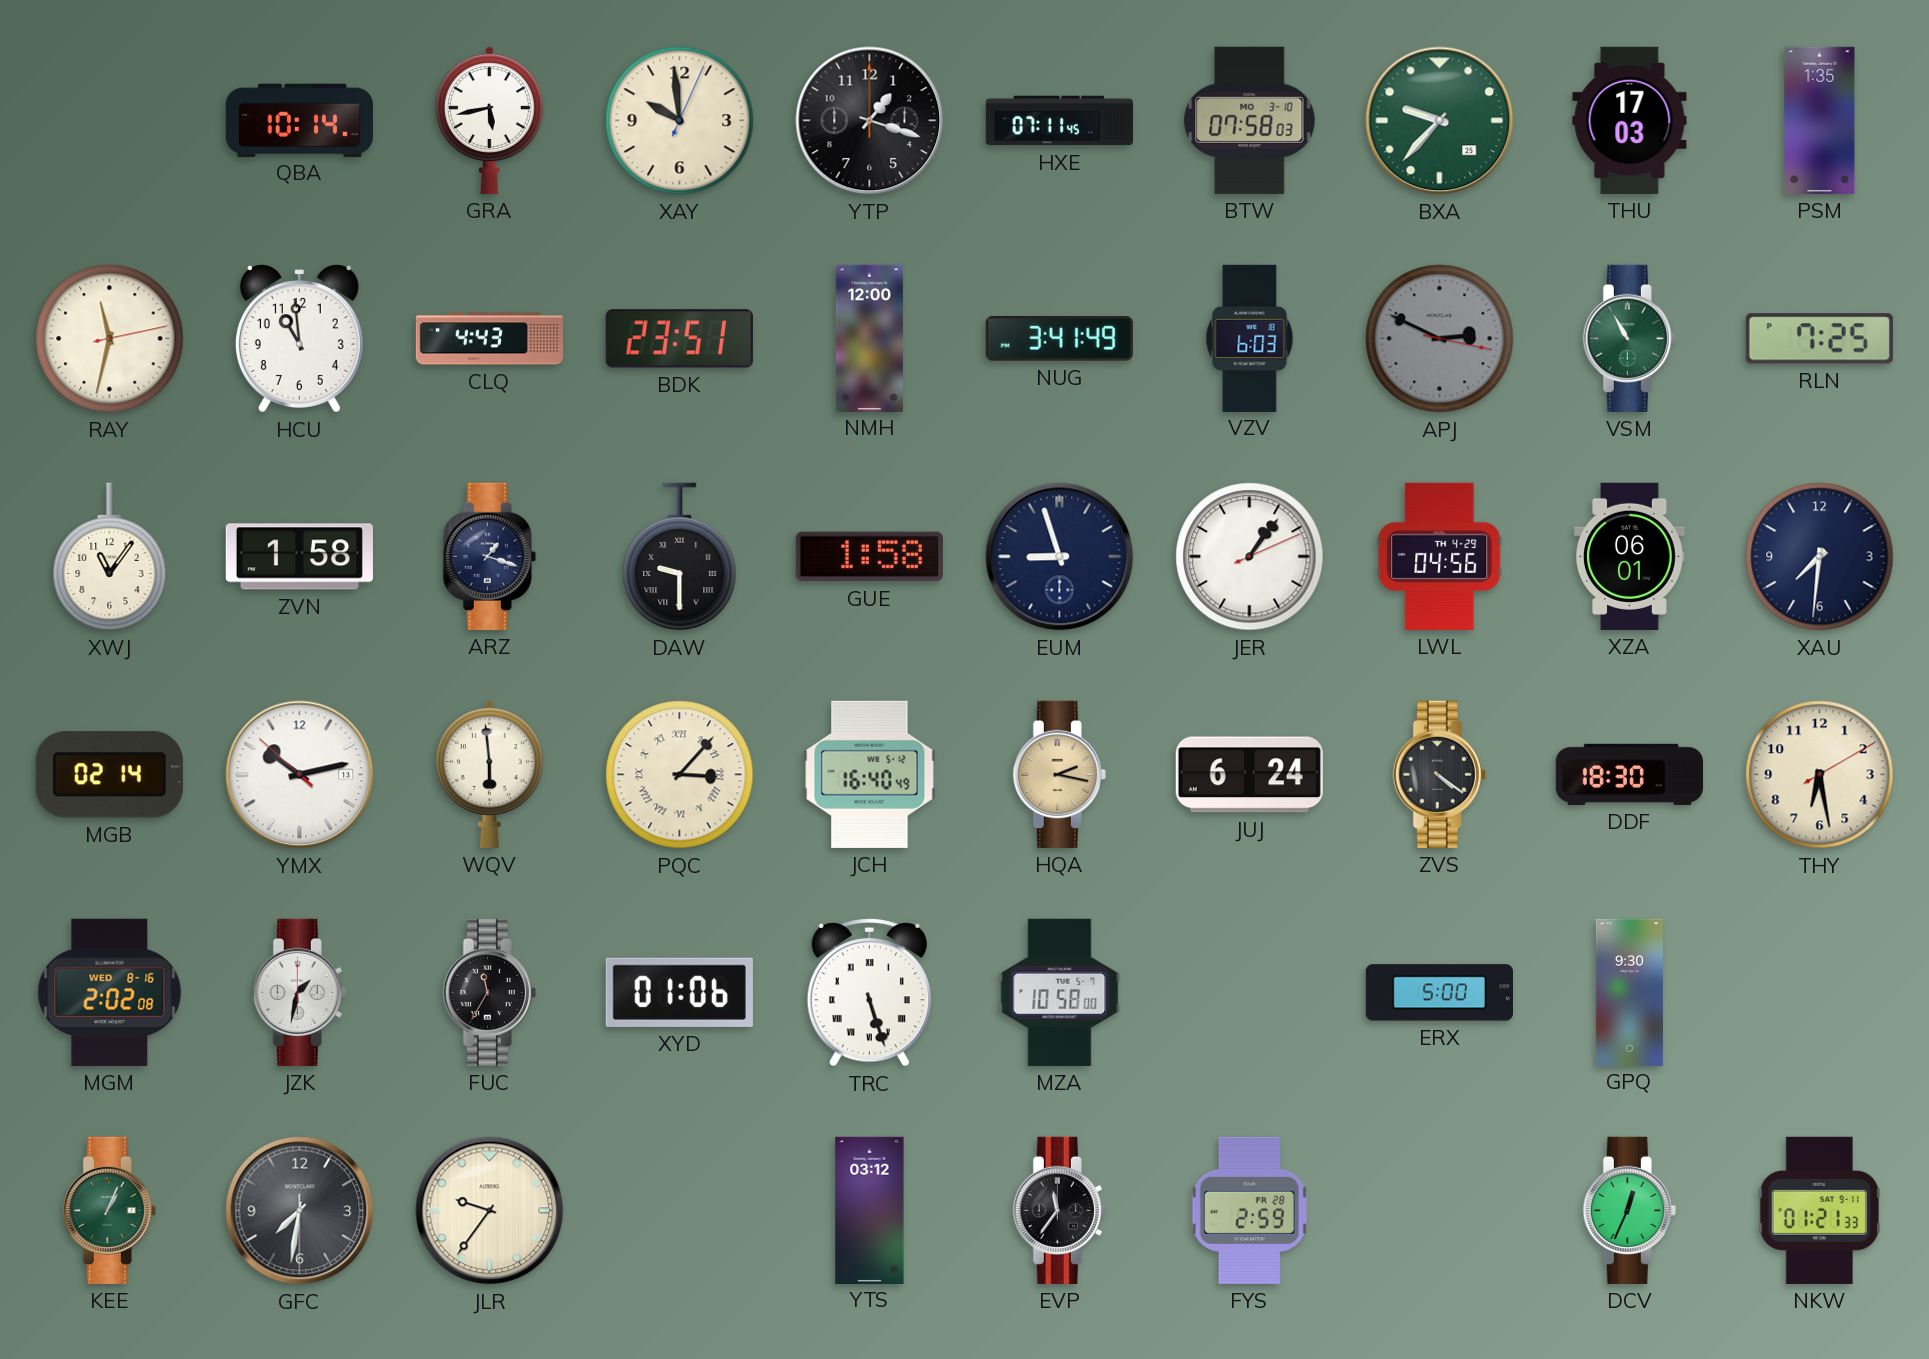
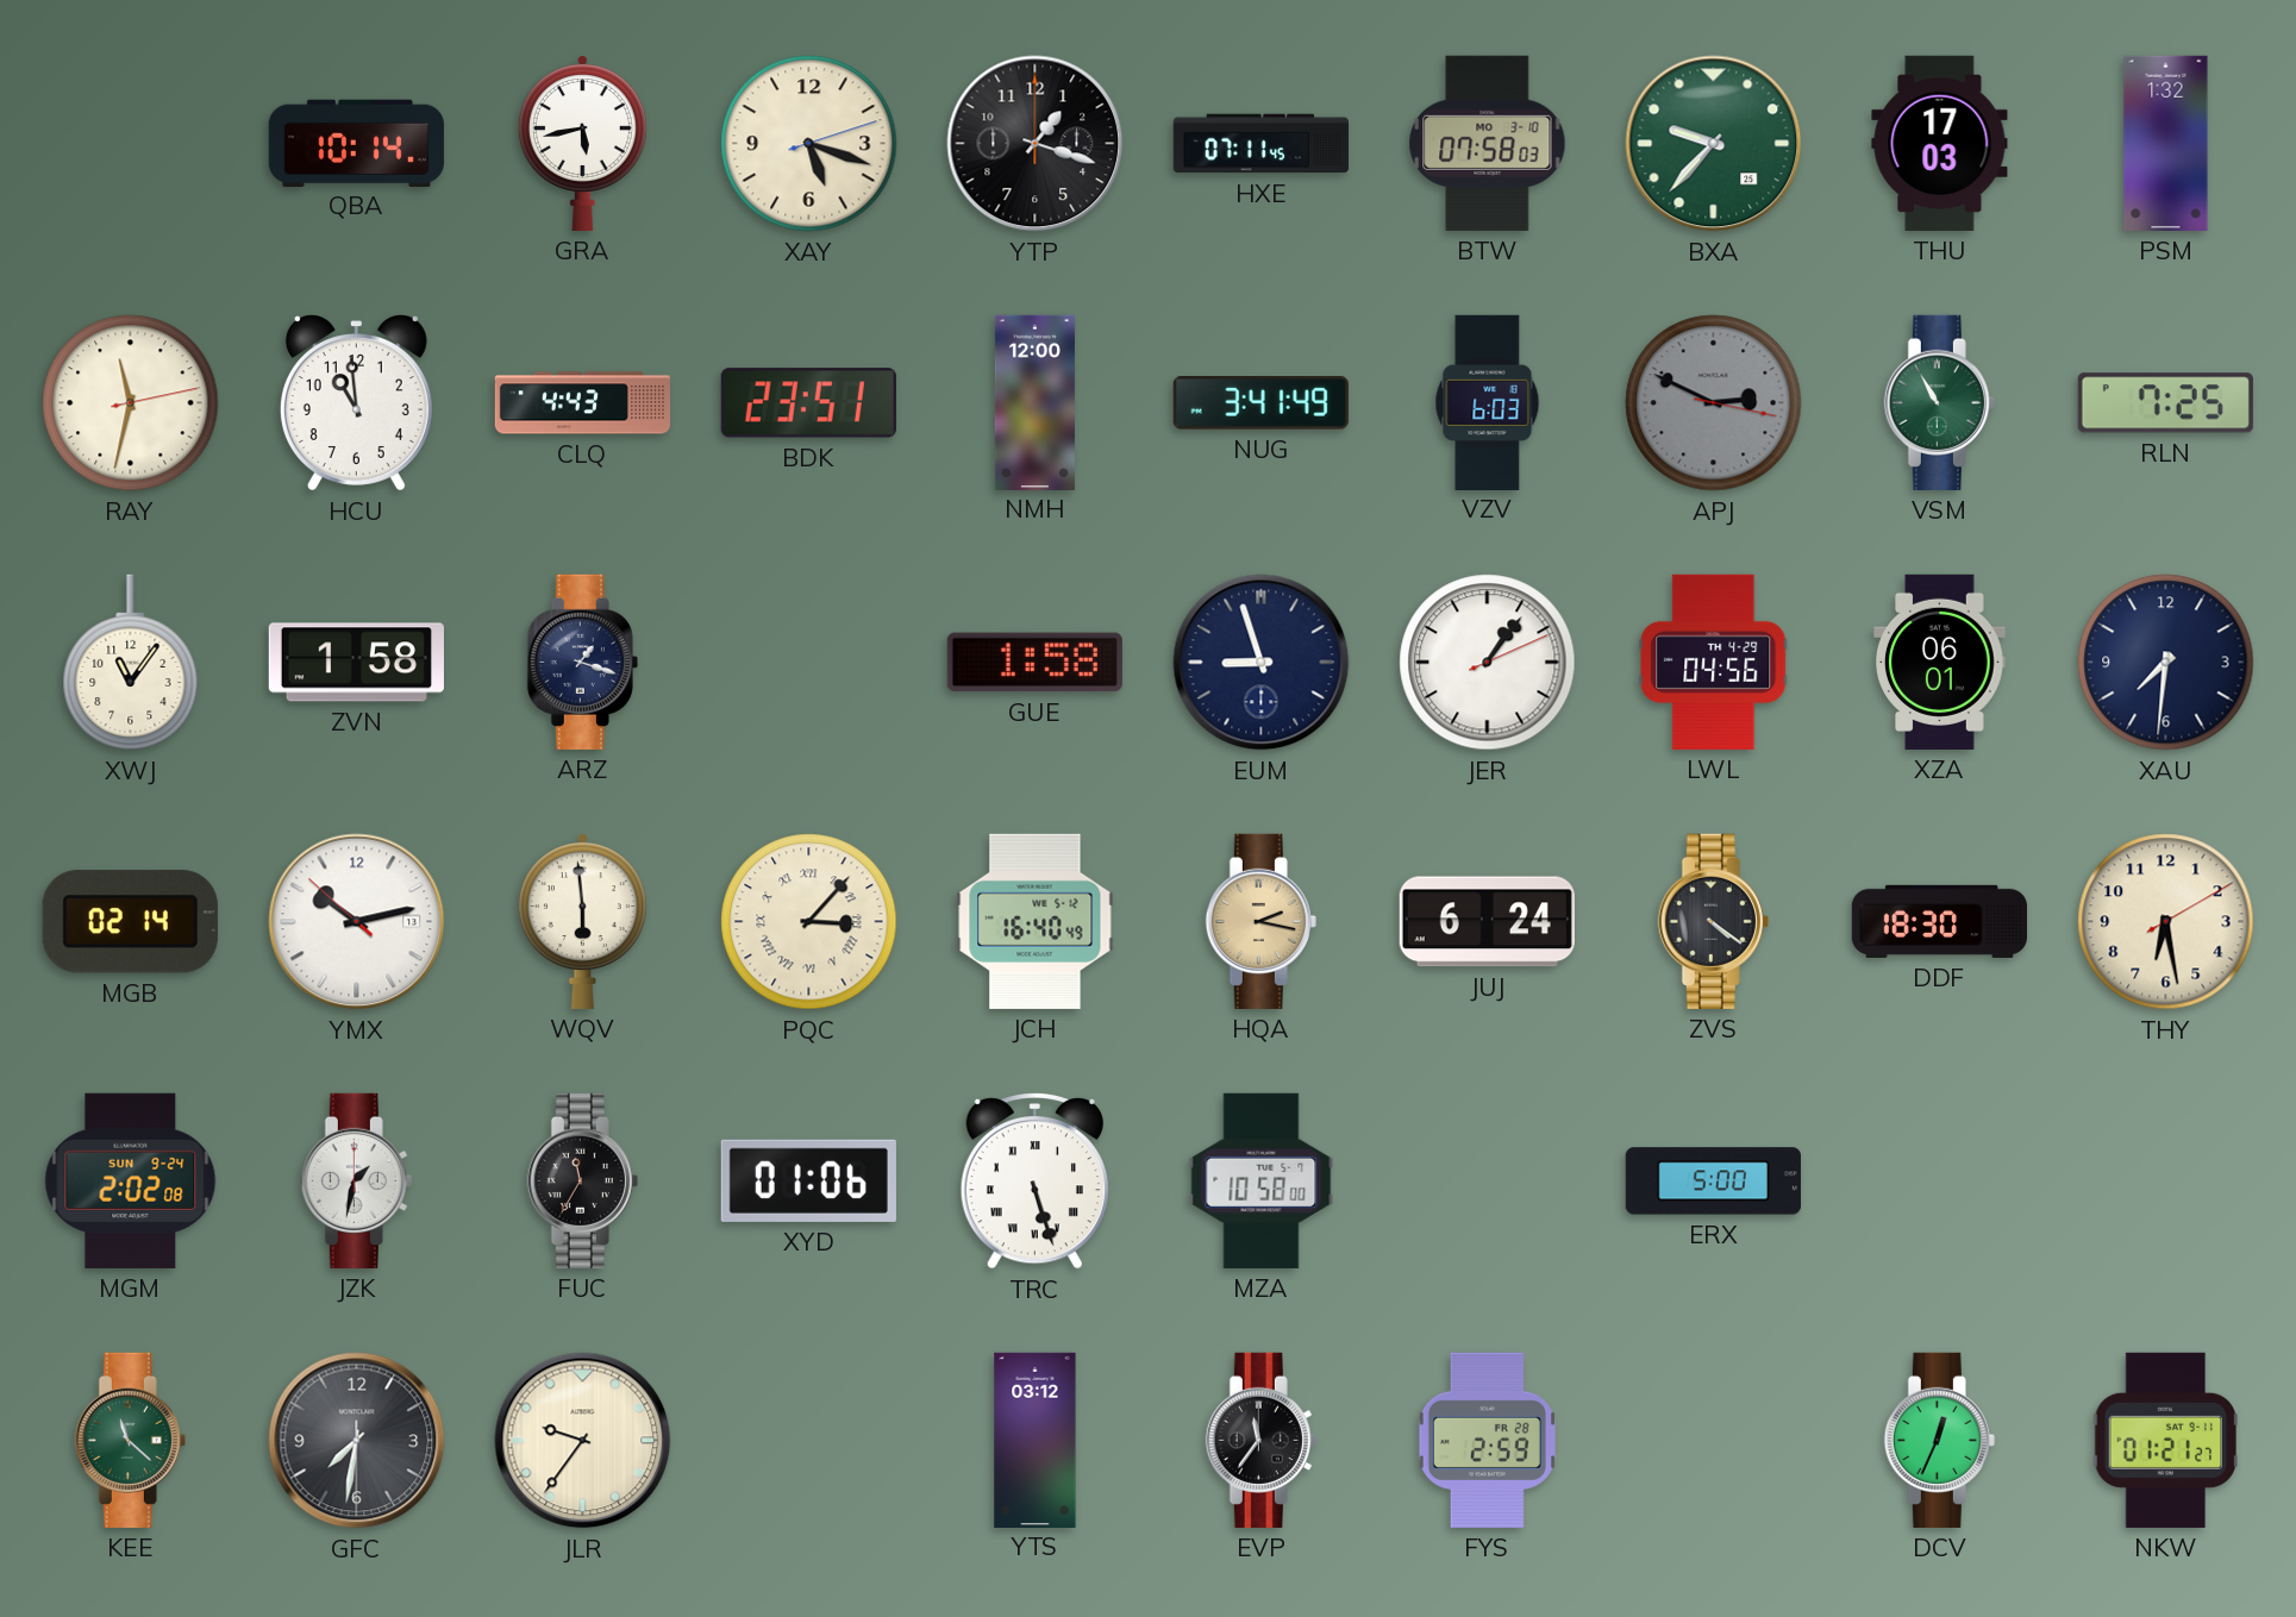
XAY: 9:59 -> 5:18
PSM: 1:35 -> 1:32
DAW: 9:30 -> none
MGM date: WED 8-16 -> SUN 9-24
GPQ: 9:30 -> none
KEE: 1:04 -> 11:22
NKW: 01:21:33 -> 01:21:27
